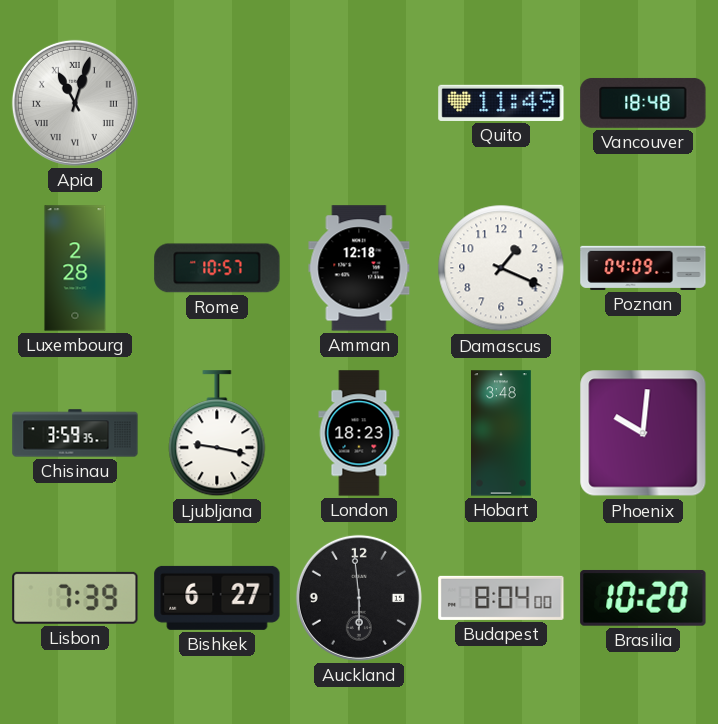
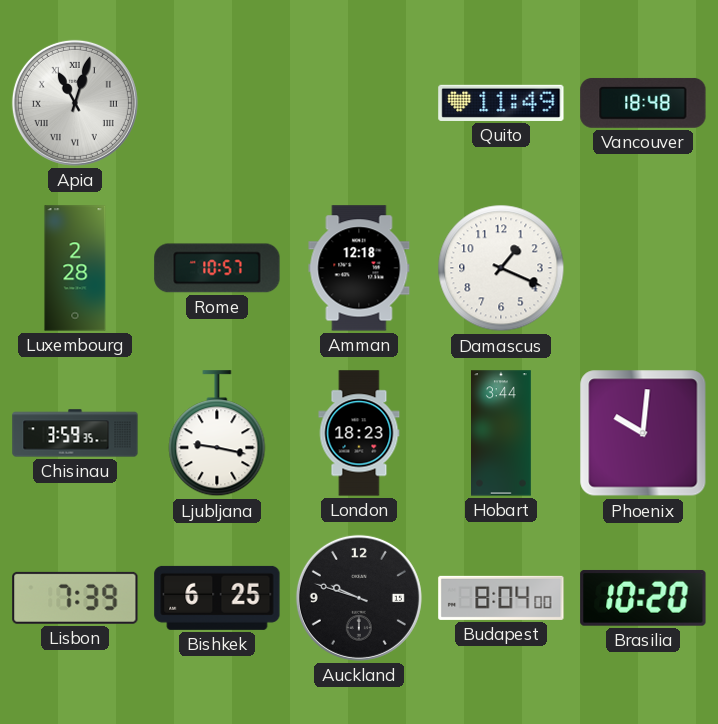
Poznan: 04:09 -> none
Hobart: 3:48 -> 3:44
Bishkek: 6:27 -> 6:25
Auckland: 5:59 -> 9:48
